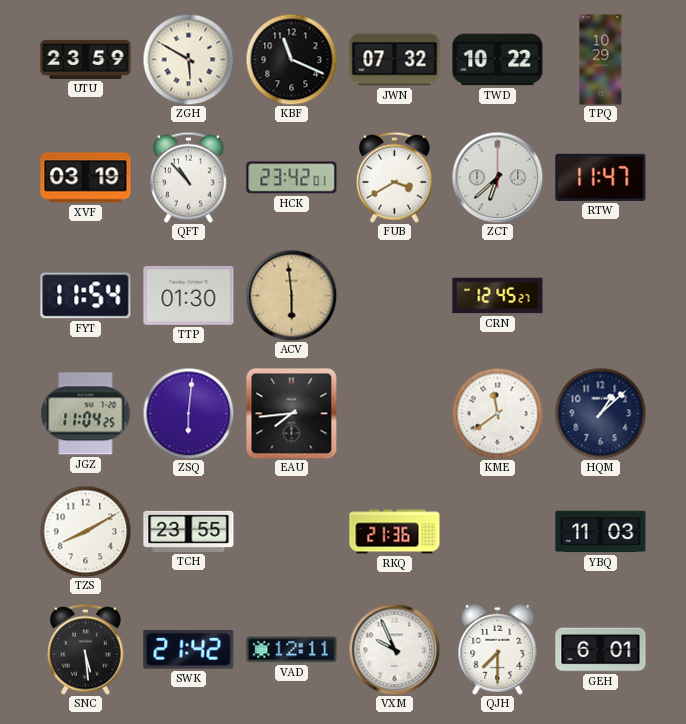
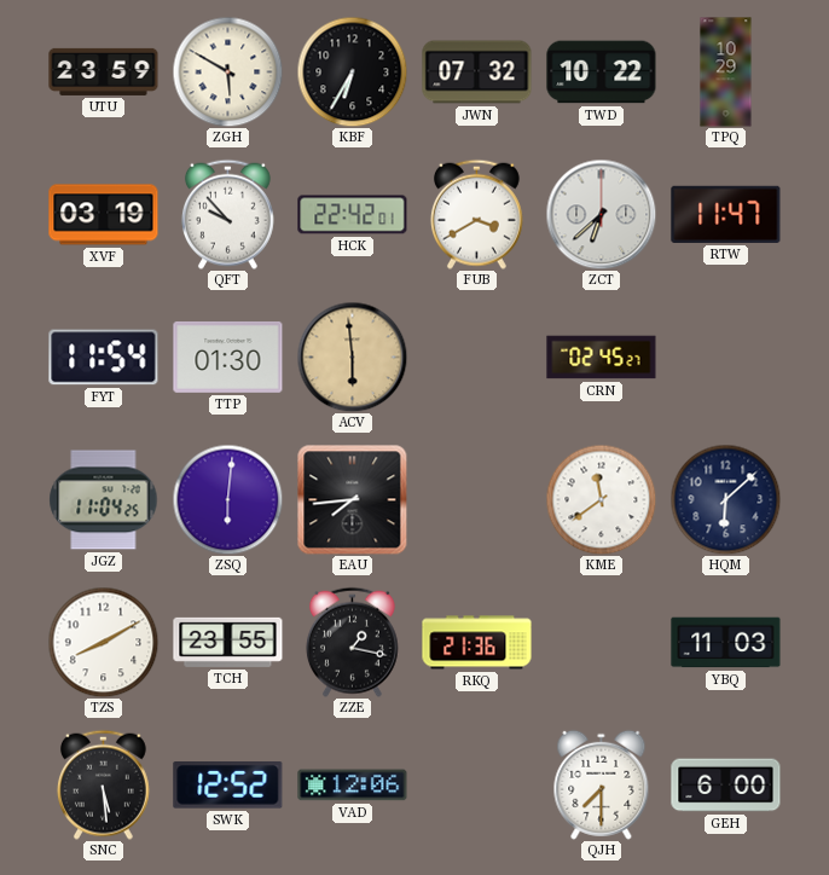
KBF: 11:19 -> 6:35
QFT: 10:53 -> 9:53
HCK: 23:42 -> 22:42
CRN: 12:45 -> 02:45
HQM: 1:08 -> 6:08
ZZE: none -> 1:17
SWK: 21:42 -> 12:52
VAD: 12:11 -> 12:06
VXM: 9:56 -> none
GEH: 6:01 -> 6:00
